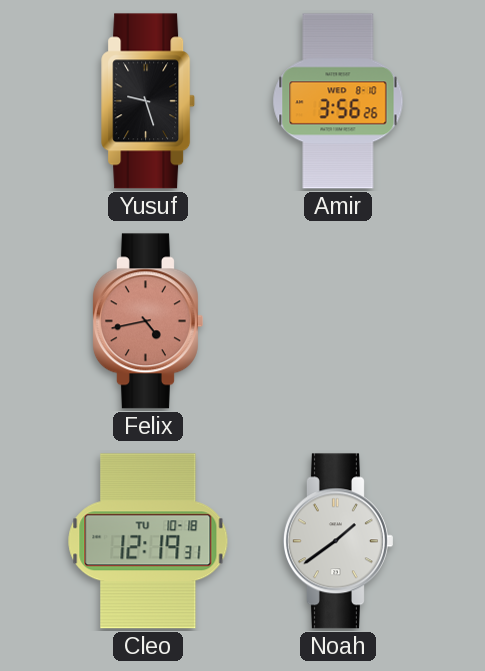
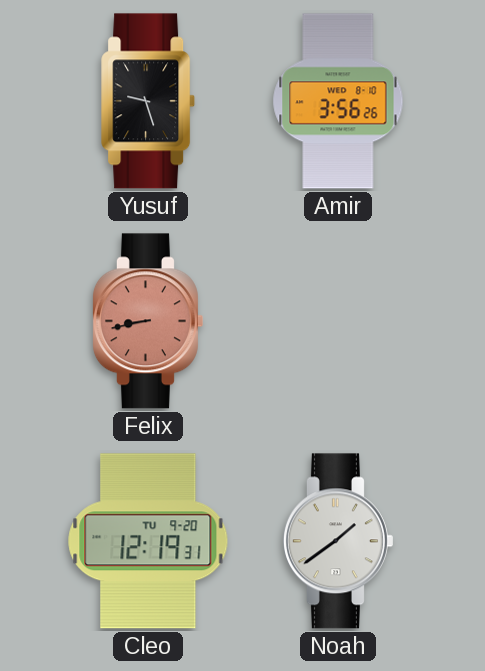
Felix: 4:43 -> 8:43
Cleo date: TU 10-18 -> TU 9-20
